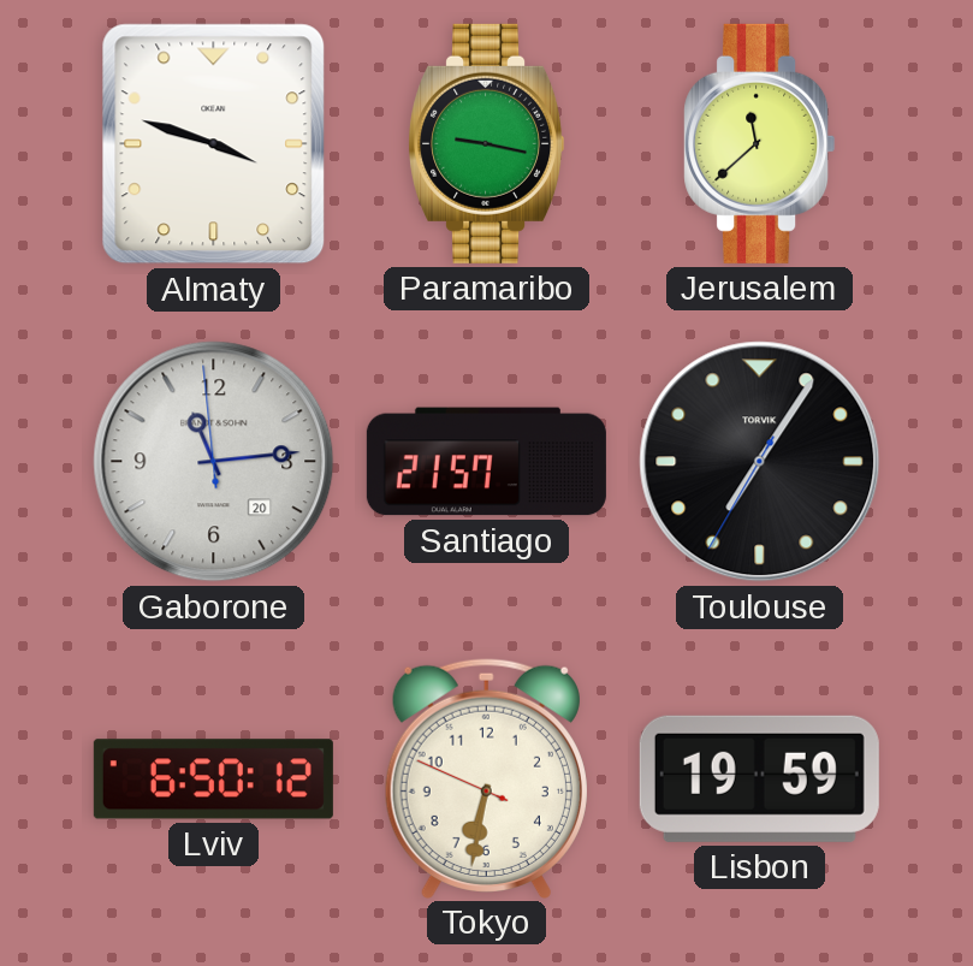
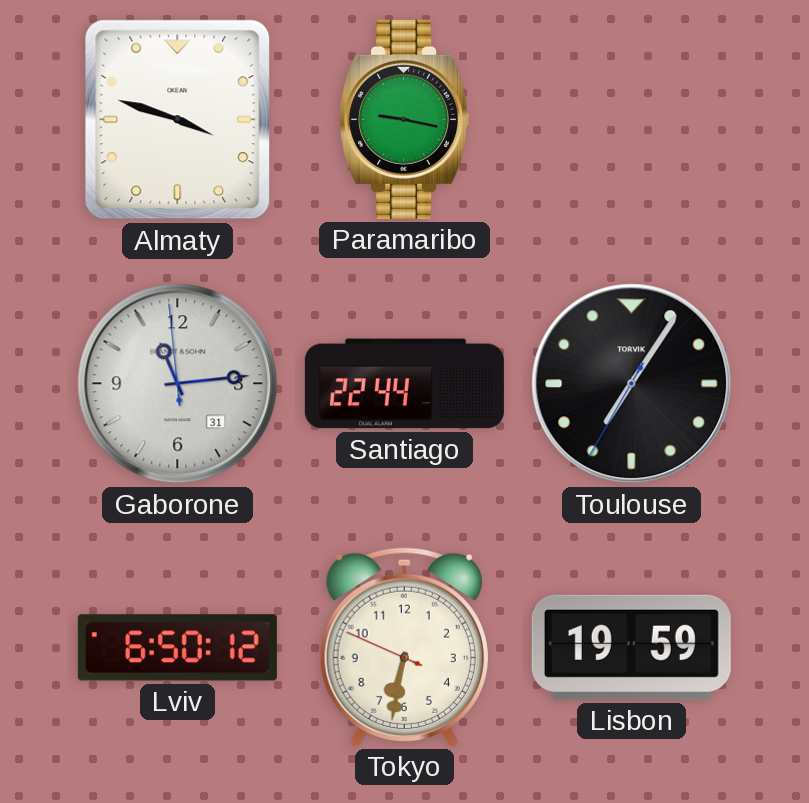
Jerusalem: 11:38 -> none
Gaborone date: 20 -> 31
Santiago: 21:57 -> 22:44
